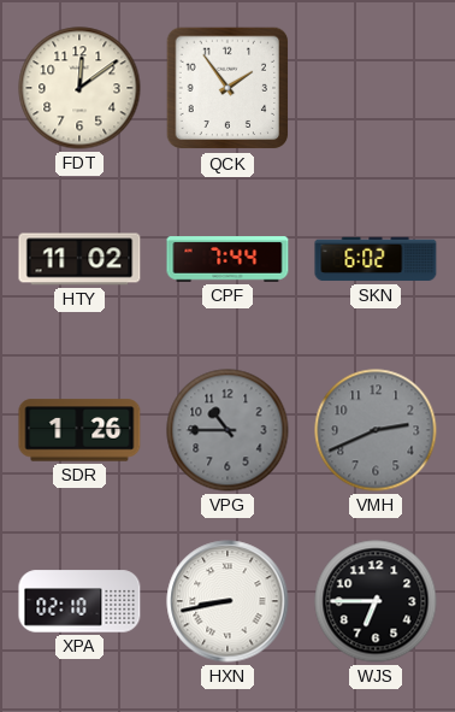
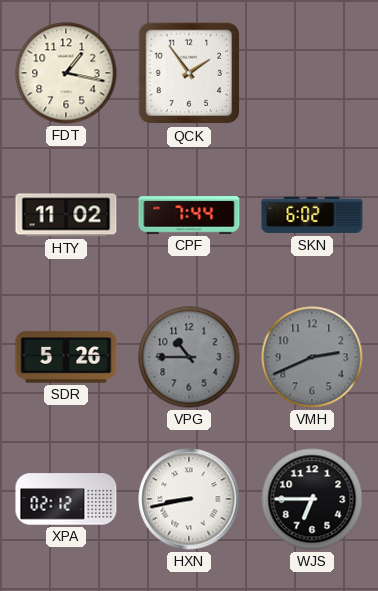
FDT: 12:09 -> 1:17
SDR: 1:26 -> 5:26
XPA: 02:10 -> 02:12
